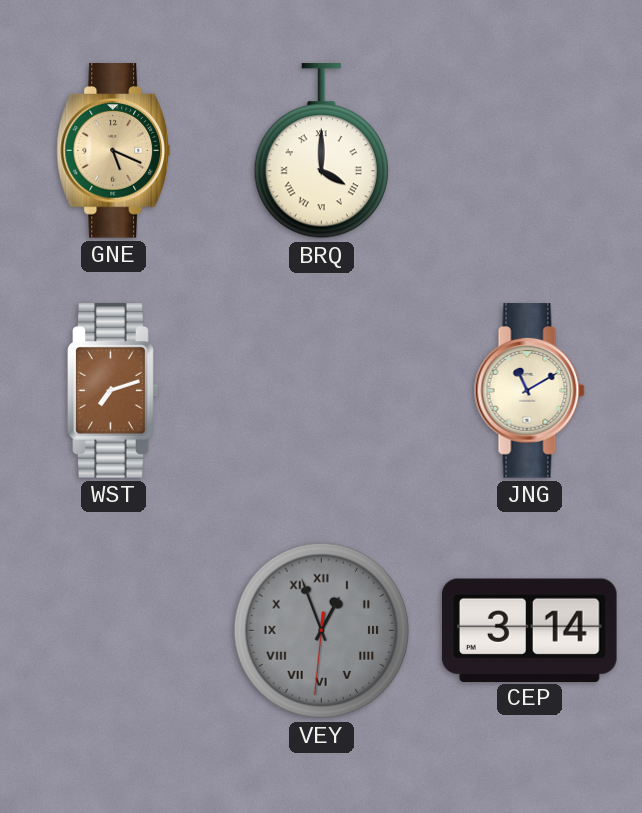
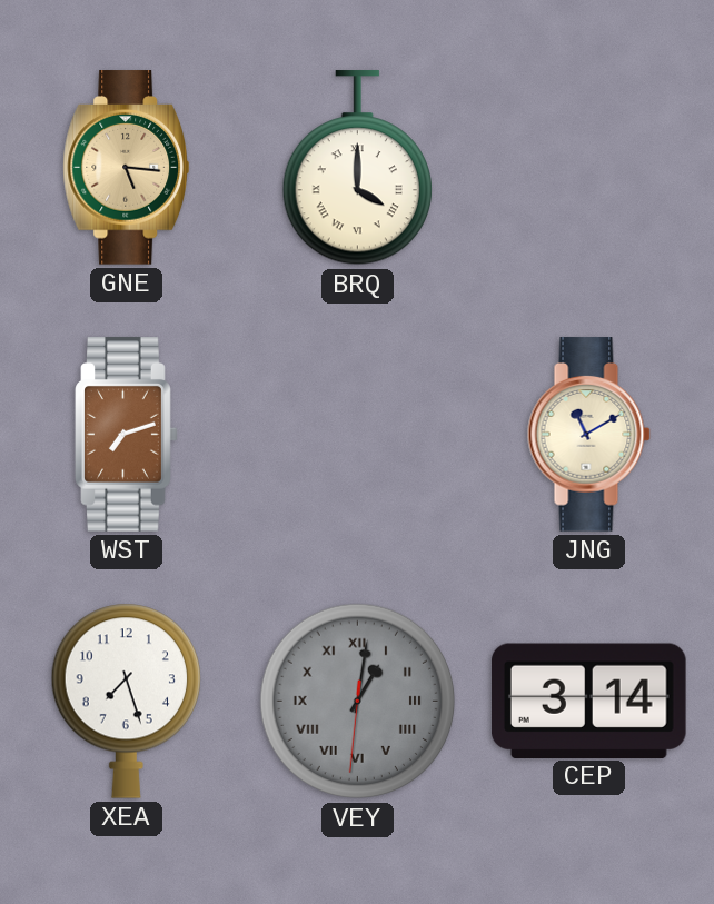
GNE: 5:19 -> 5:16
XEA: none -> 7:27
VEY: 12:56 -> 1:01
